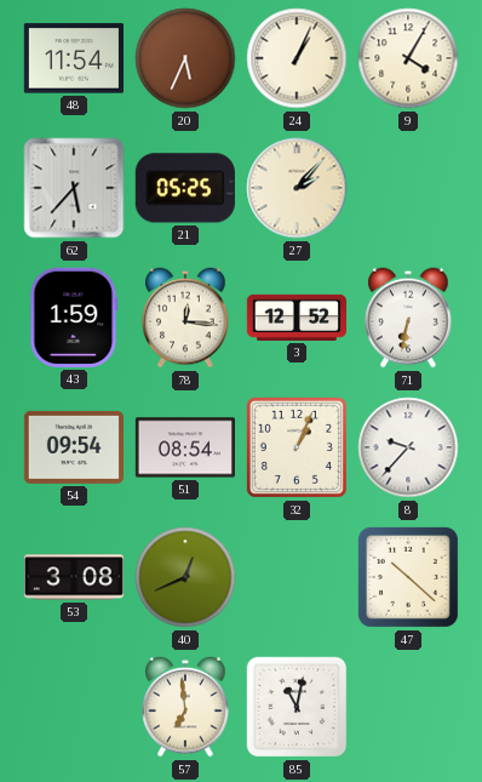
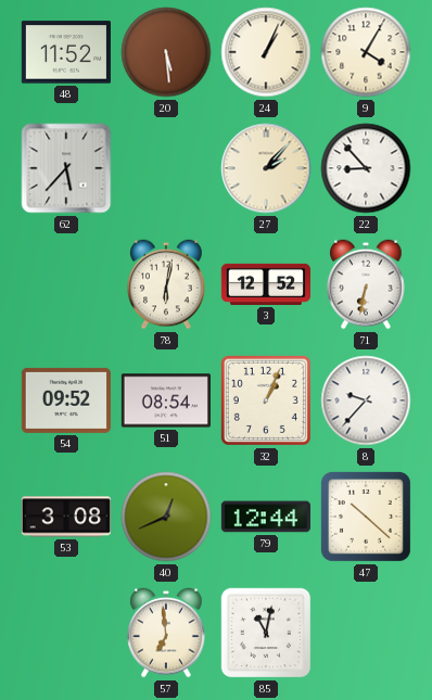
48: 11:54 -> 11:52
20: 5:34 -> 5:29
21: 05:25 -> none
22: none -> 8:53
43: 1:59 -> none
78: 12:16 -> 6:02
54: 09:54 -> 09:52
79: none -> 12:44
